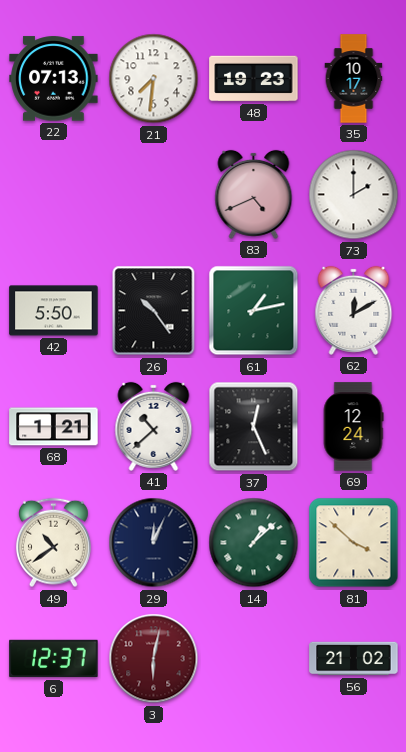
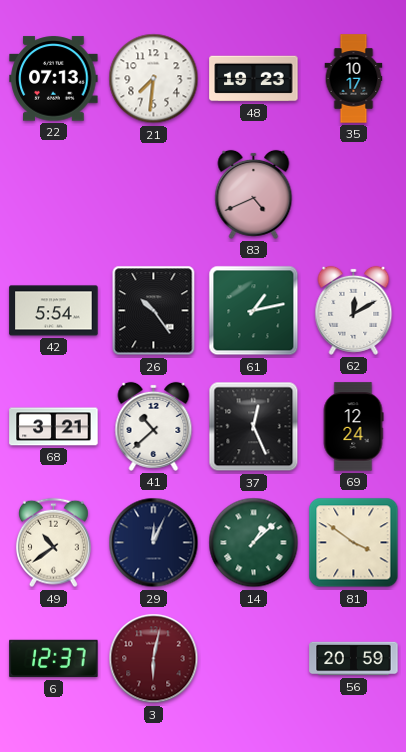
73: 2:00 -> none
42: 5:50 -> 5:54
68: 1:21 -> 3:21
81: 3:52 -> 3:51
56: 21:02 -> 20:59
